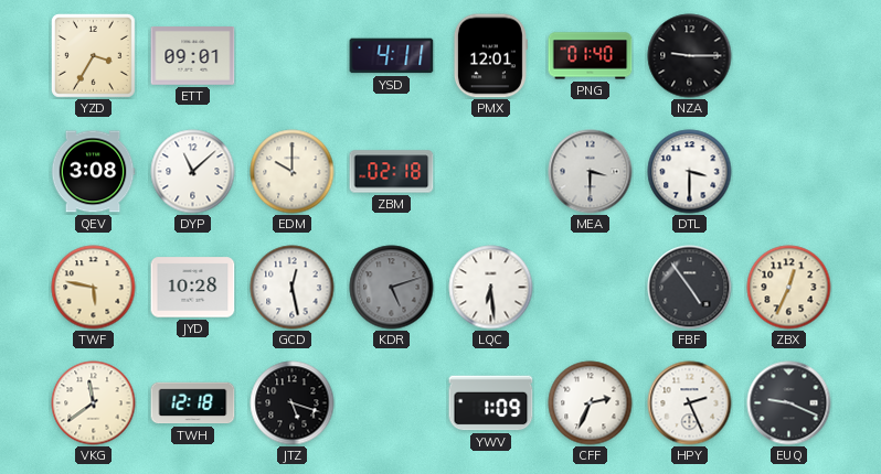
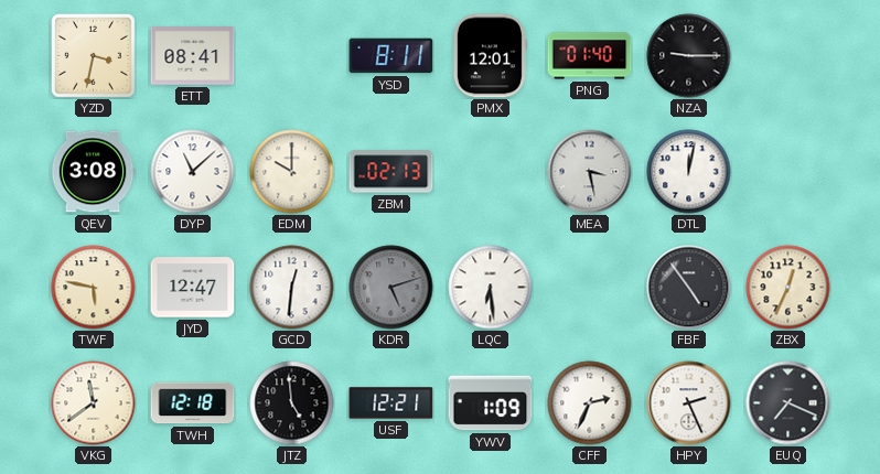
YZD: 3:35 -> 3:32
ETT: 09:01 -> 08:41
YSD: 4:11 -> 8:11
ZBM: 02:18 -> 02:13
MEA: 3:30 -> 3:28
DTL: 3:30 -> 12:02
JYD: 10:28 -> 12:47
GCD: 12:28 -> 12:31
JTZ: 5:18 -> 4:59
USF: none -> 12:21
EUQ: 9:19 -> 7:19
